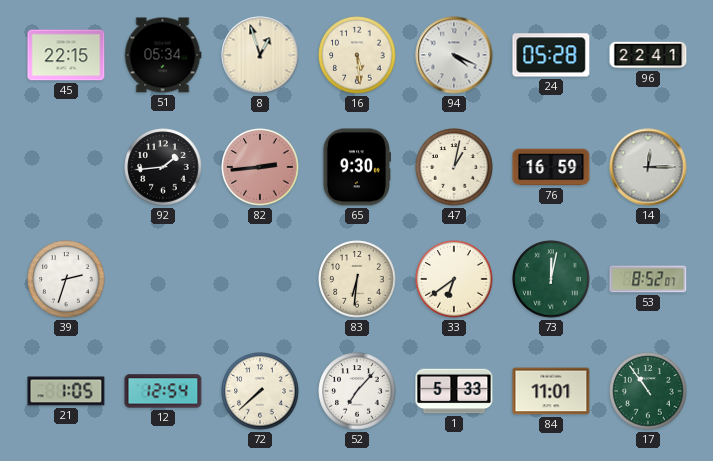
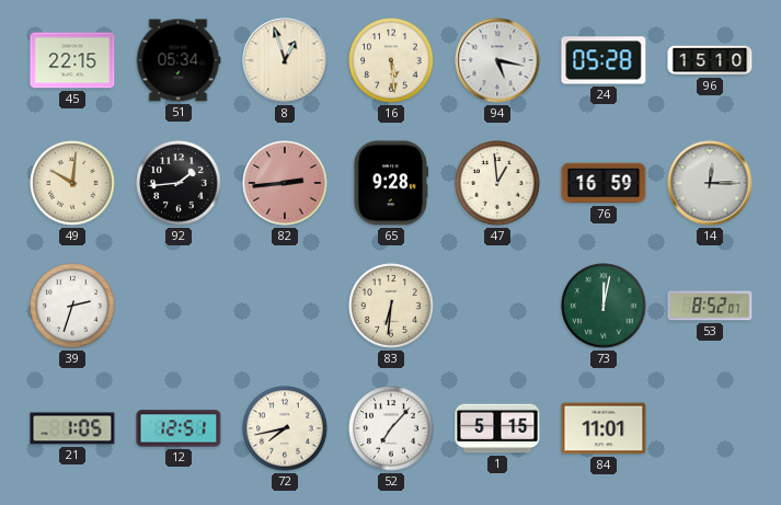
94: 4:19 -> 5:17
96: 22:41 -> 15:10
49: none -> 10:01
65: 9:30 -> 9:28
47: 1:02 -> 12:59
33: 6:39 -> none
12: 12:54 -> 12:51
72: 7:38 -> 7:43
1: 5:33 -> 5:15
17: 10:54 -> none
